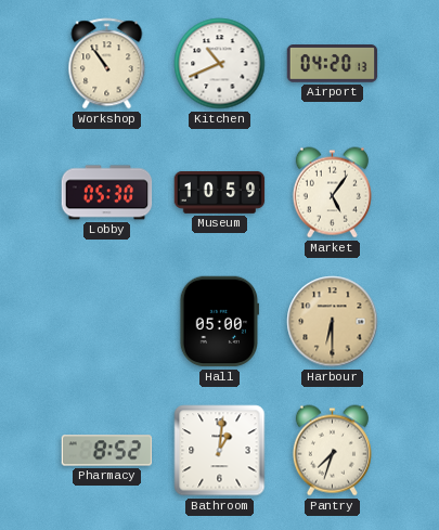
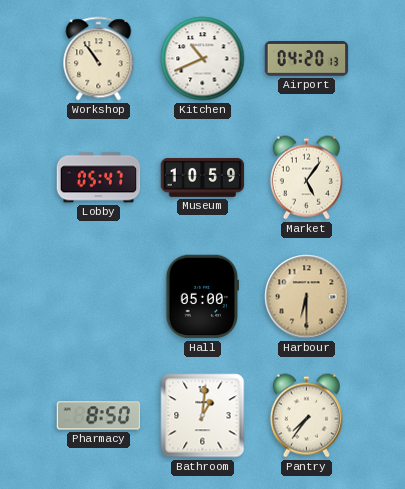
Lobby: 05:30 -> 05:47
Pharmacy: 8:52 -> 8:50
Pantry: 7:33 -> 7:36
